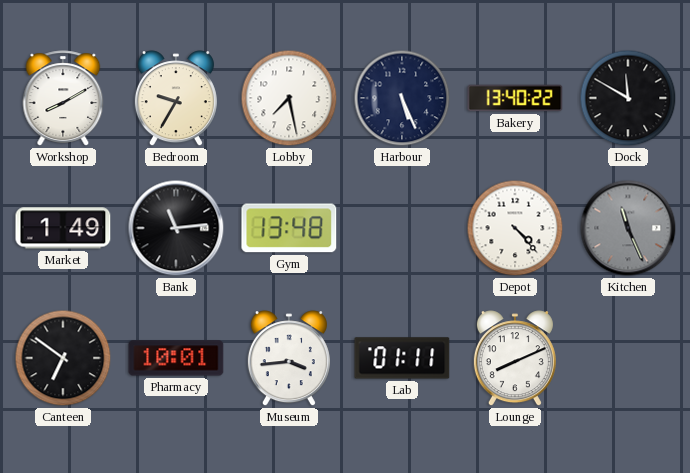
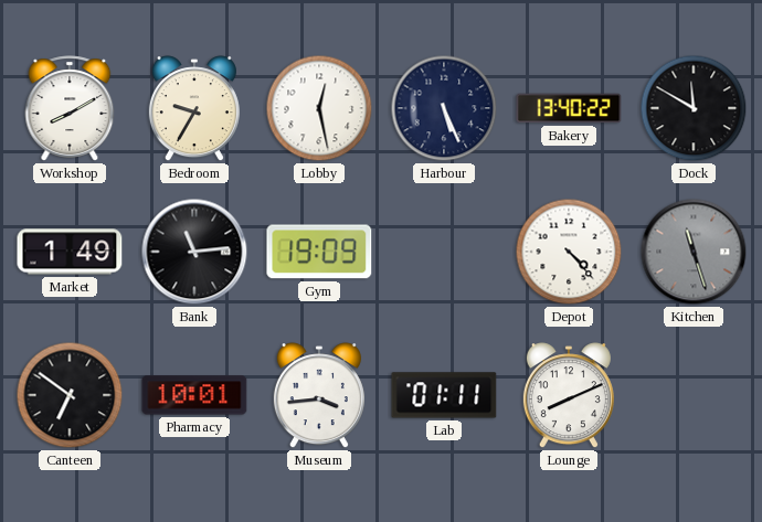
Lobby: 7:28 -> 12:28
Gym: 13:48 -> 19:09
Kitchen: 11:26 -> 11:27
